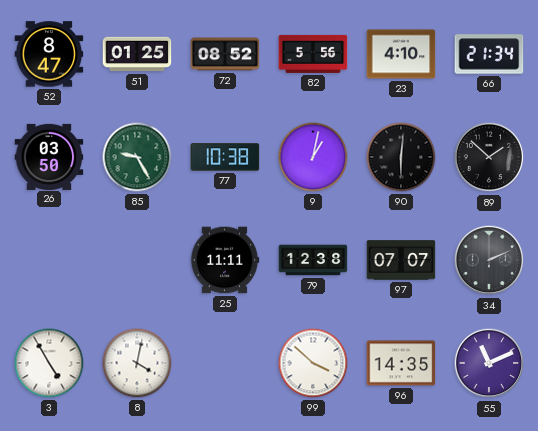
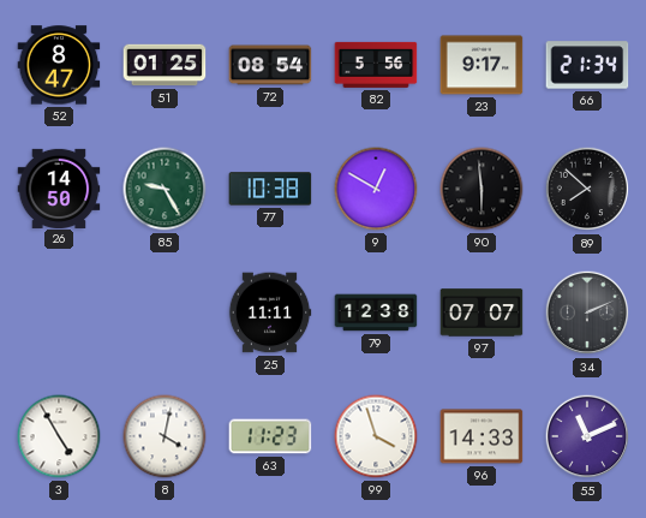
72: 08:52 -> 08:54
23: 4:10 -> 9:17
26: 03:50 -> 14:50
9: 1:02 -> 12:50
90: 6:01 -> 5:59
89: 1:52 -> 7:52
63: none -> 11:23
99: 3:52 -> 3:57
96: 14:35 -> 14:33
